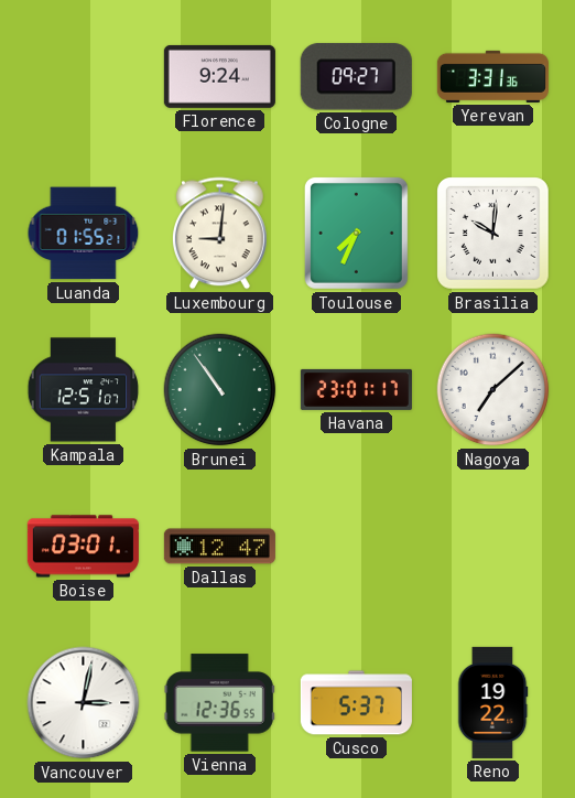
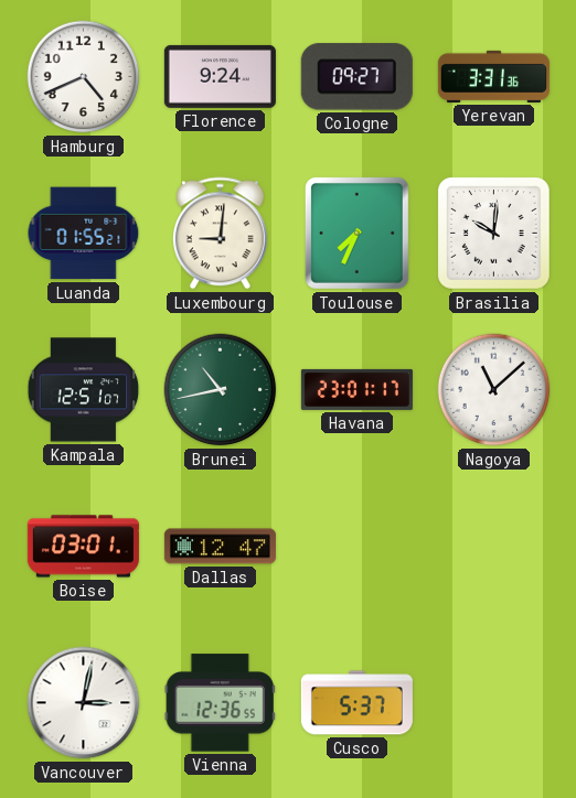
Hamburg: none -> 4:41
Brunei: 10:54 -> 10:43
Nagoya: 7:08 -> 11:08
Reno: 19:22 -> none
